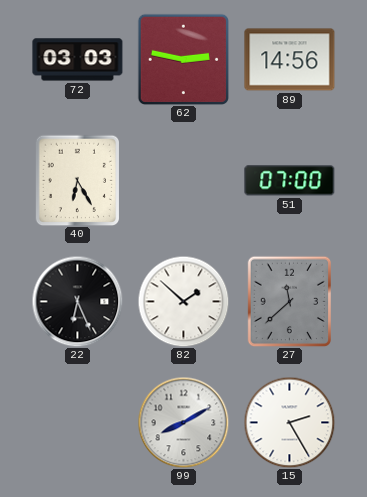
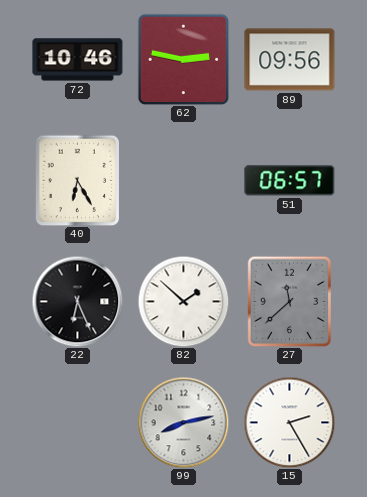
72: 03:03 -> 10:46
89: 14:56 -> 09:56
51: 07:00 -> 06:57
99: 8:10 -> 8:13
